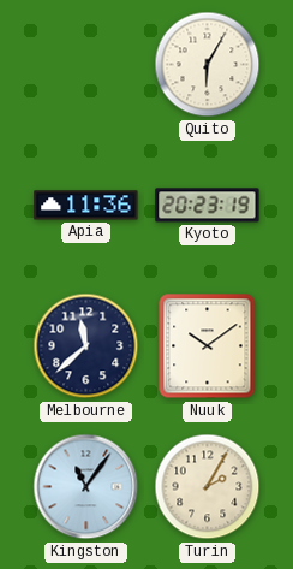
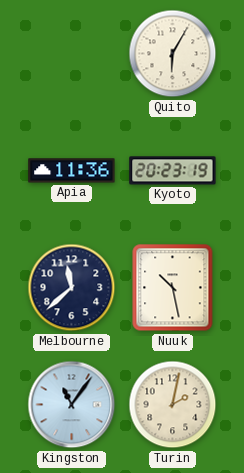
Nuuk: 10:09 -> 10:28
Turin: 2:05 -> 2:02
